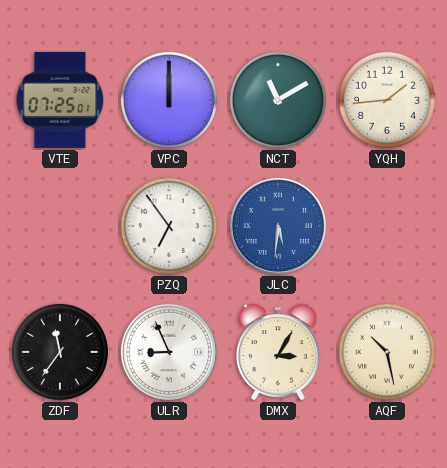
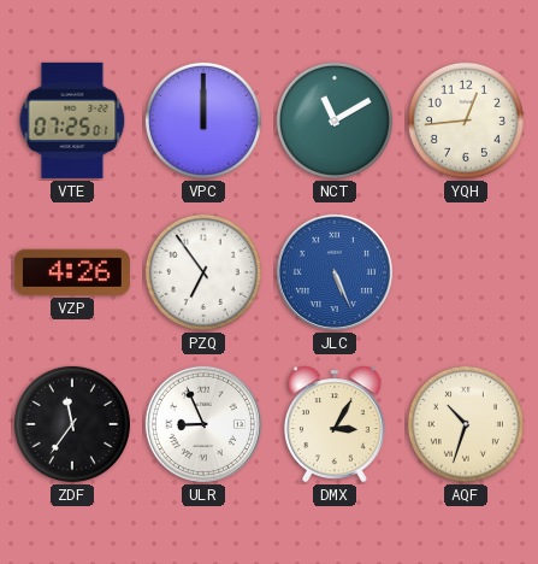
YQH: 1:44 -> 12:44
VZP: none -> 4:26
JLC: 5:31 -> 5:26
AQF: 10:28 -> 10:33
